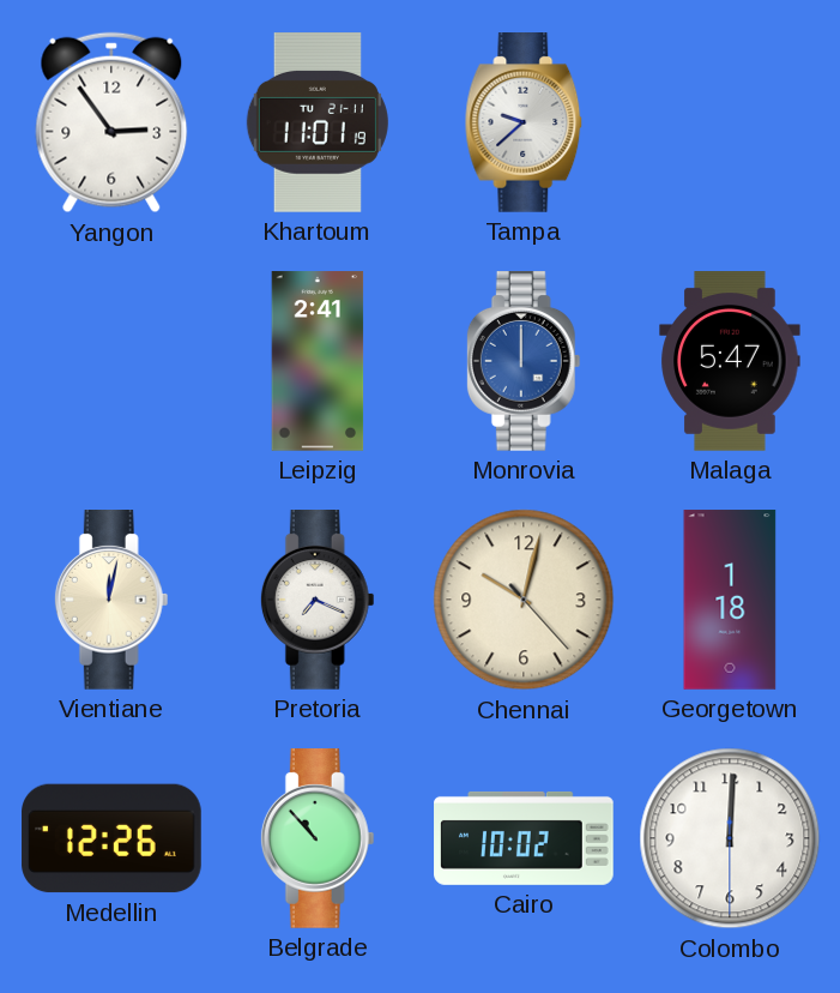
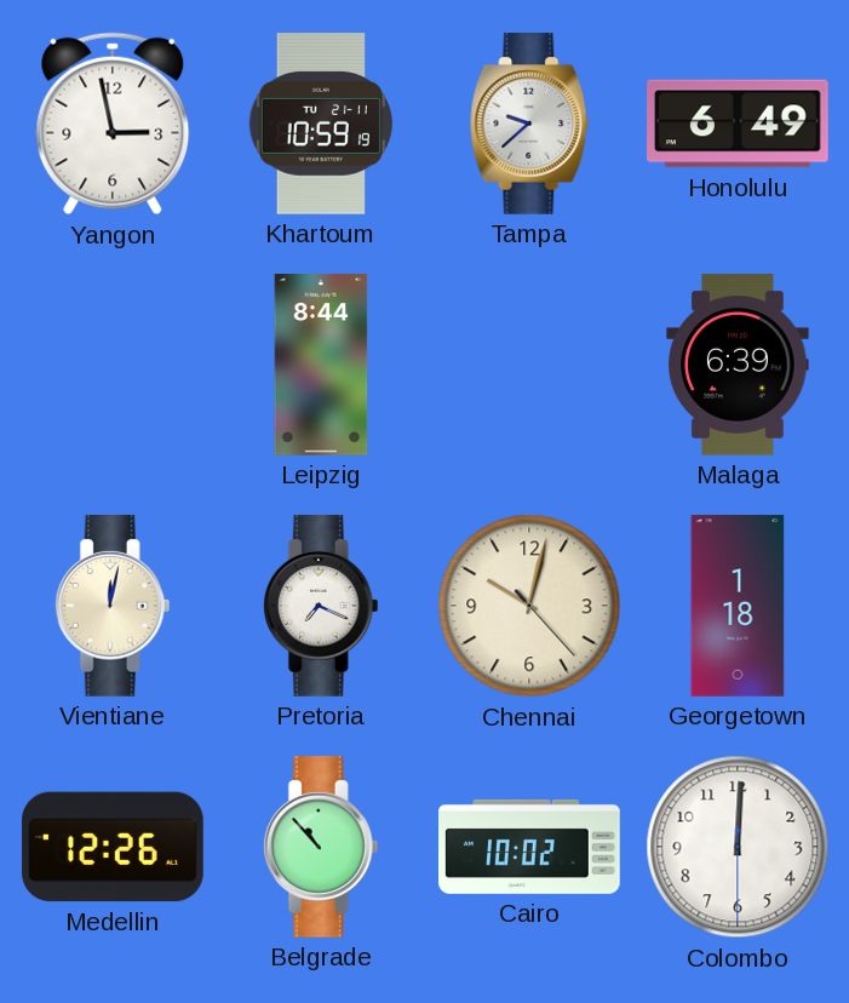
Yangon: 2:54 -> 2:58
Khartoum: 11:01 -> 10:59
Honolulu: none -> 6:49
Leipzig: 2:41 -> 8:44
Monrovia: 12:00 -> none
Malaga: 5:47 -> 6:39
